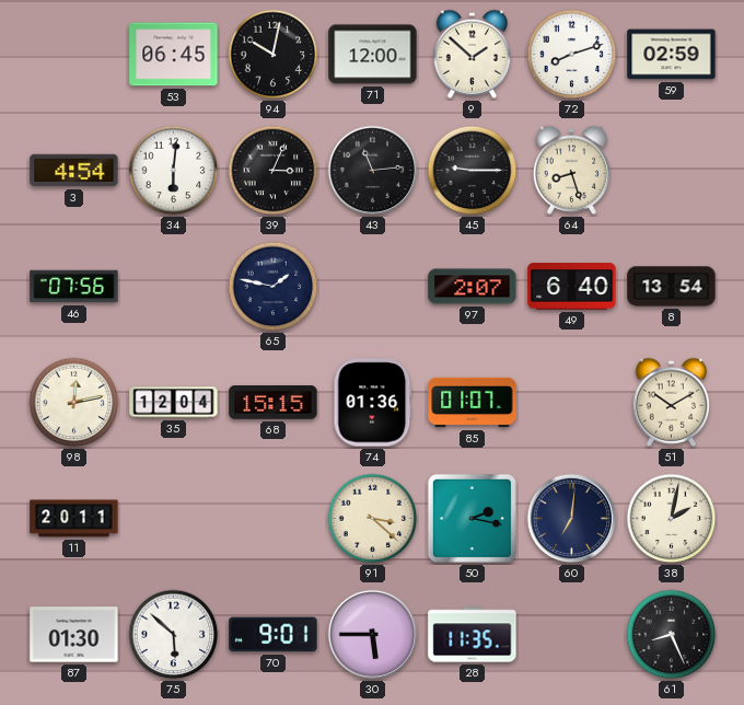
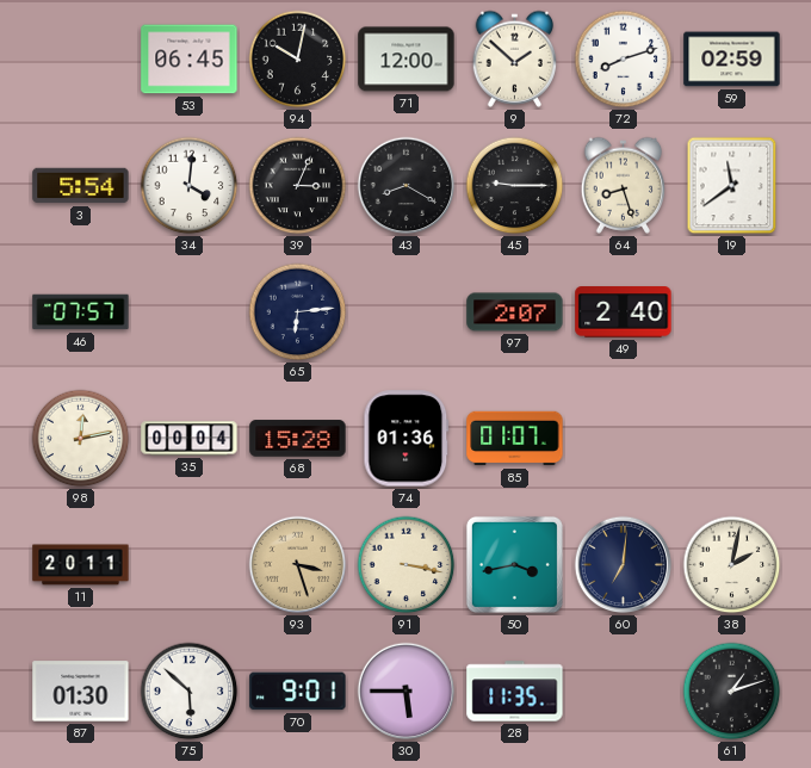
3: 4:54 -> 5:54
34: 6:01 -> 4:01
43: 11:14 -> 8:20
19: none -> 11:39
46: 07:56 -> 07:57
65: 1:47 -> 6:14
49: 6:40 -> 2:40
8: 13:54 -> none
35: 12:04 -> 00:04
68: 15:15 -> 15:28
51: 10:10 -> none
93: none -> 3:27
91: 3:22 -> 3:17
50: 2:17 -> 3:43
61: 8:26 -> 1:12
